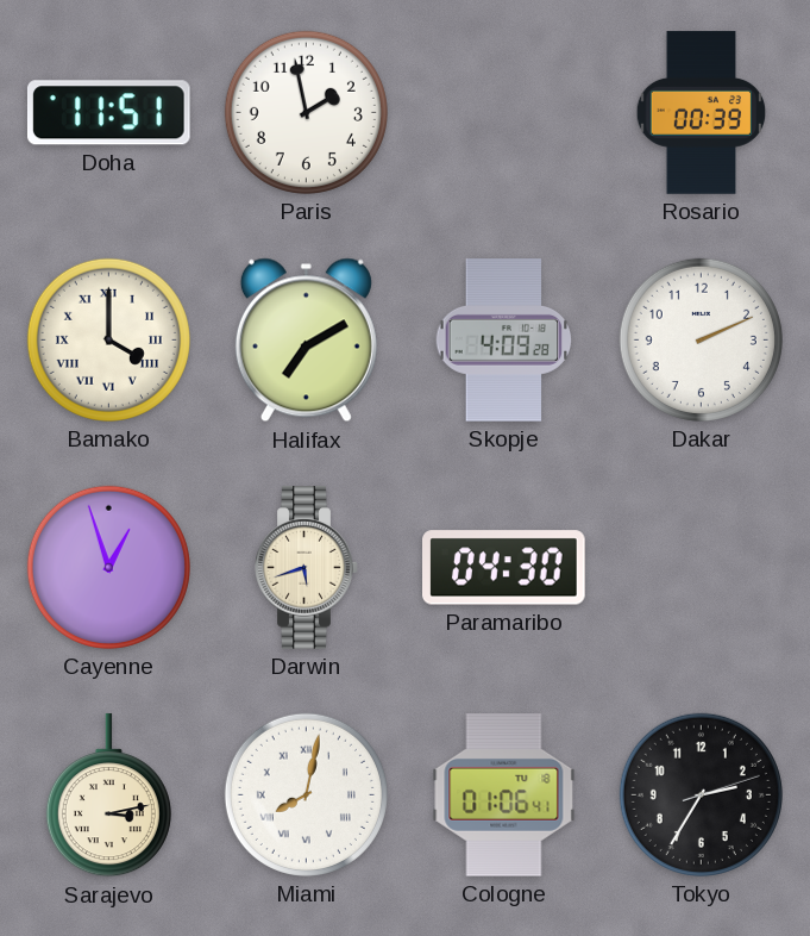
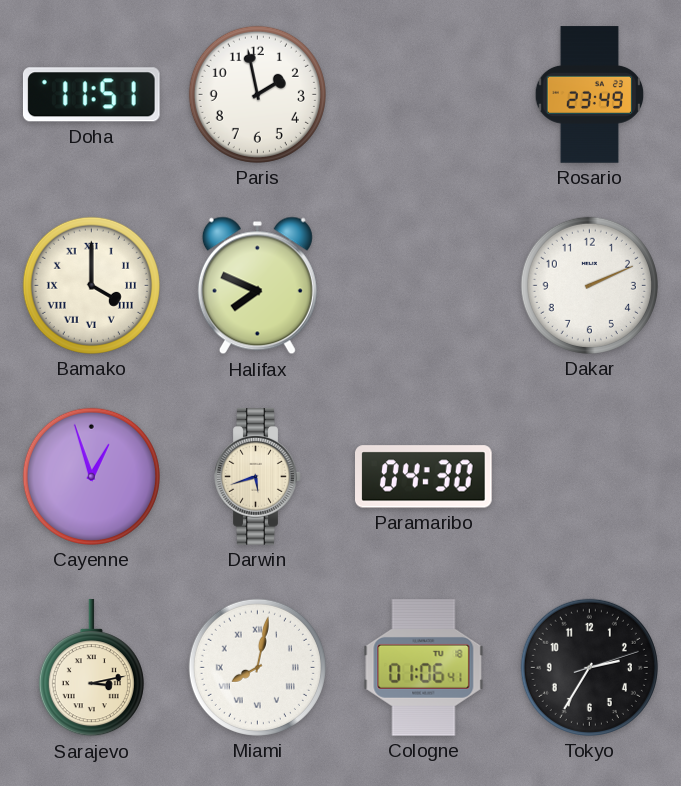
Rosario: 00:39 -> 23:49
Halifax: 7:10 -> 7:49
Skopje: 4:09 -> none
